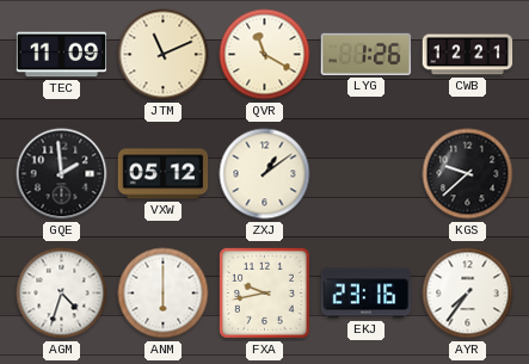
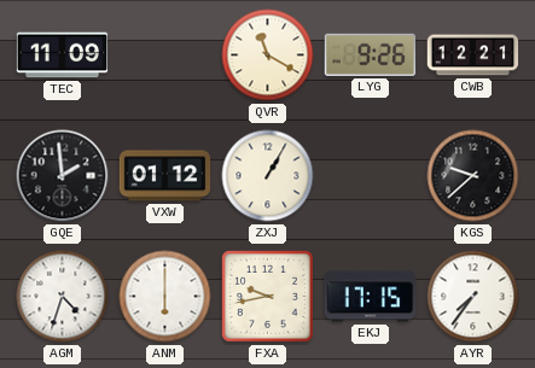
JTM: 11:11 -> none
LYG: 1:26 -> 9:26
VXW: 05:12 -> 01:12
ZXJ: 1:09 -> 1:05
EKJ: 23:16 -> 17:15
